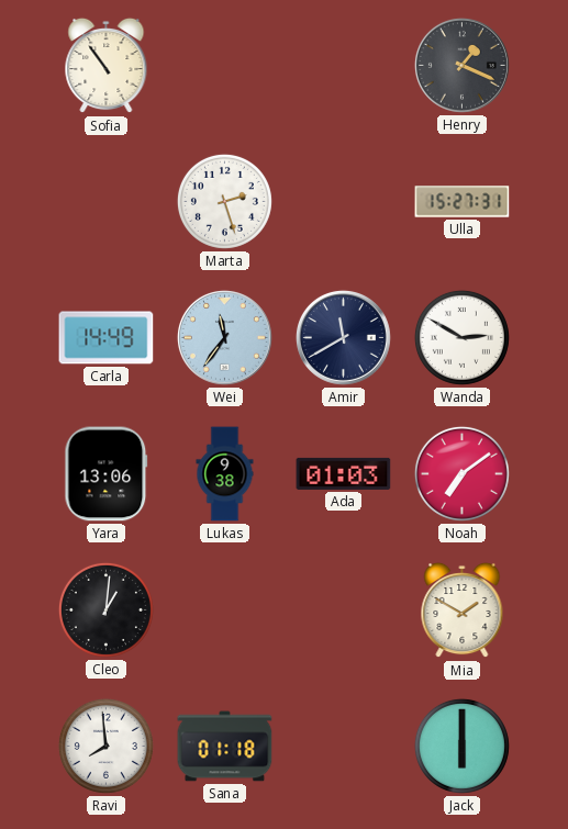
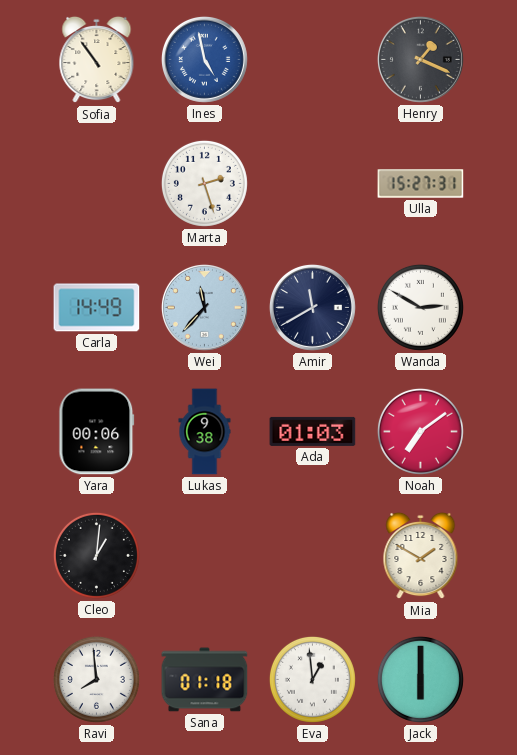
Ines: none -> 4:58
Wei: 11:36 -> 11:37
Yara: 13:06 -> 00:06
Eva: none -> 12:59
